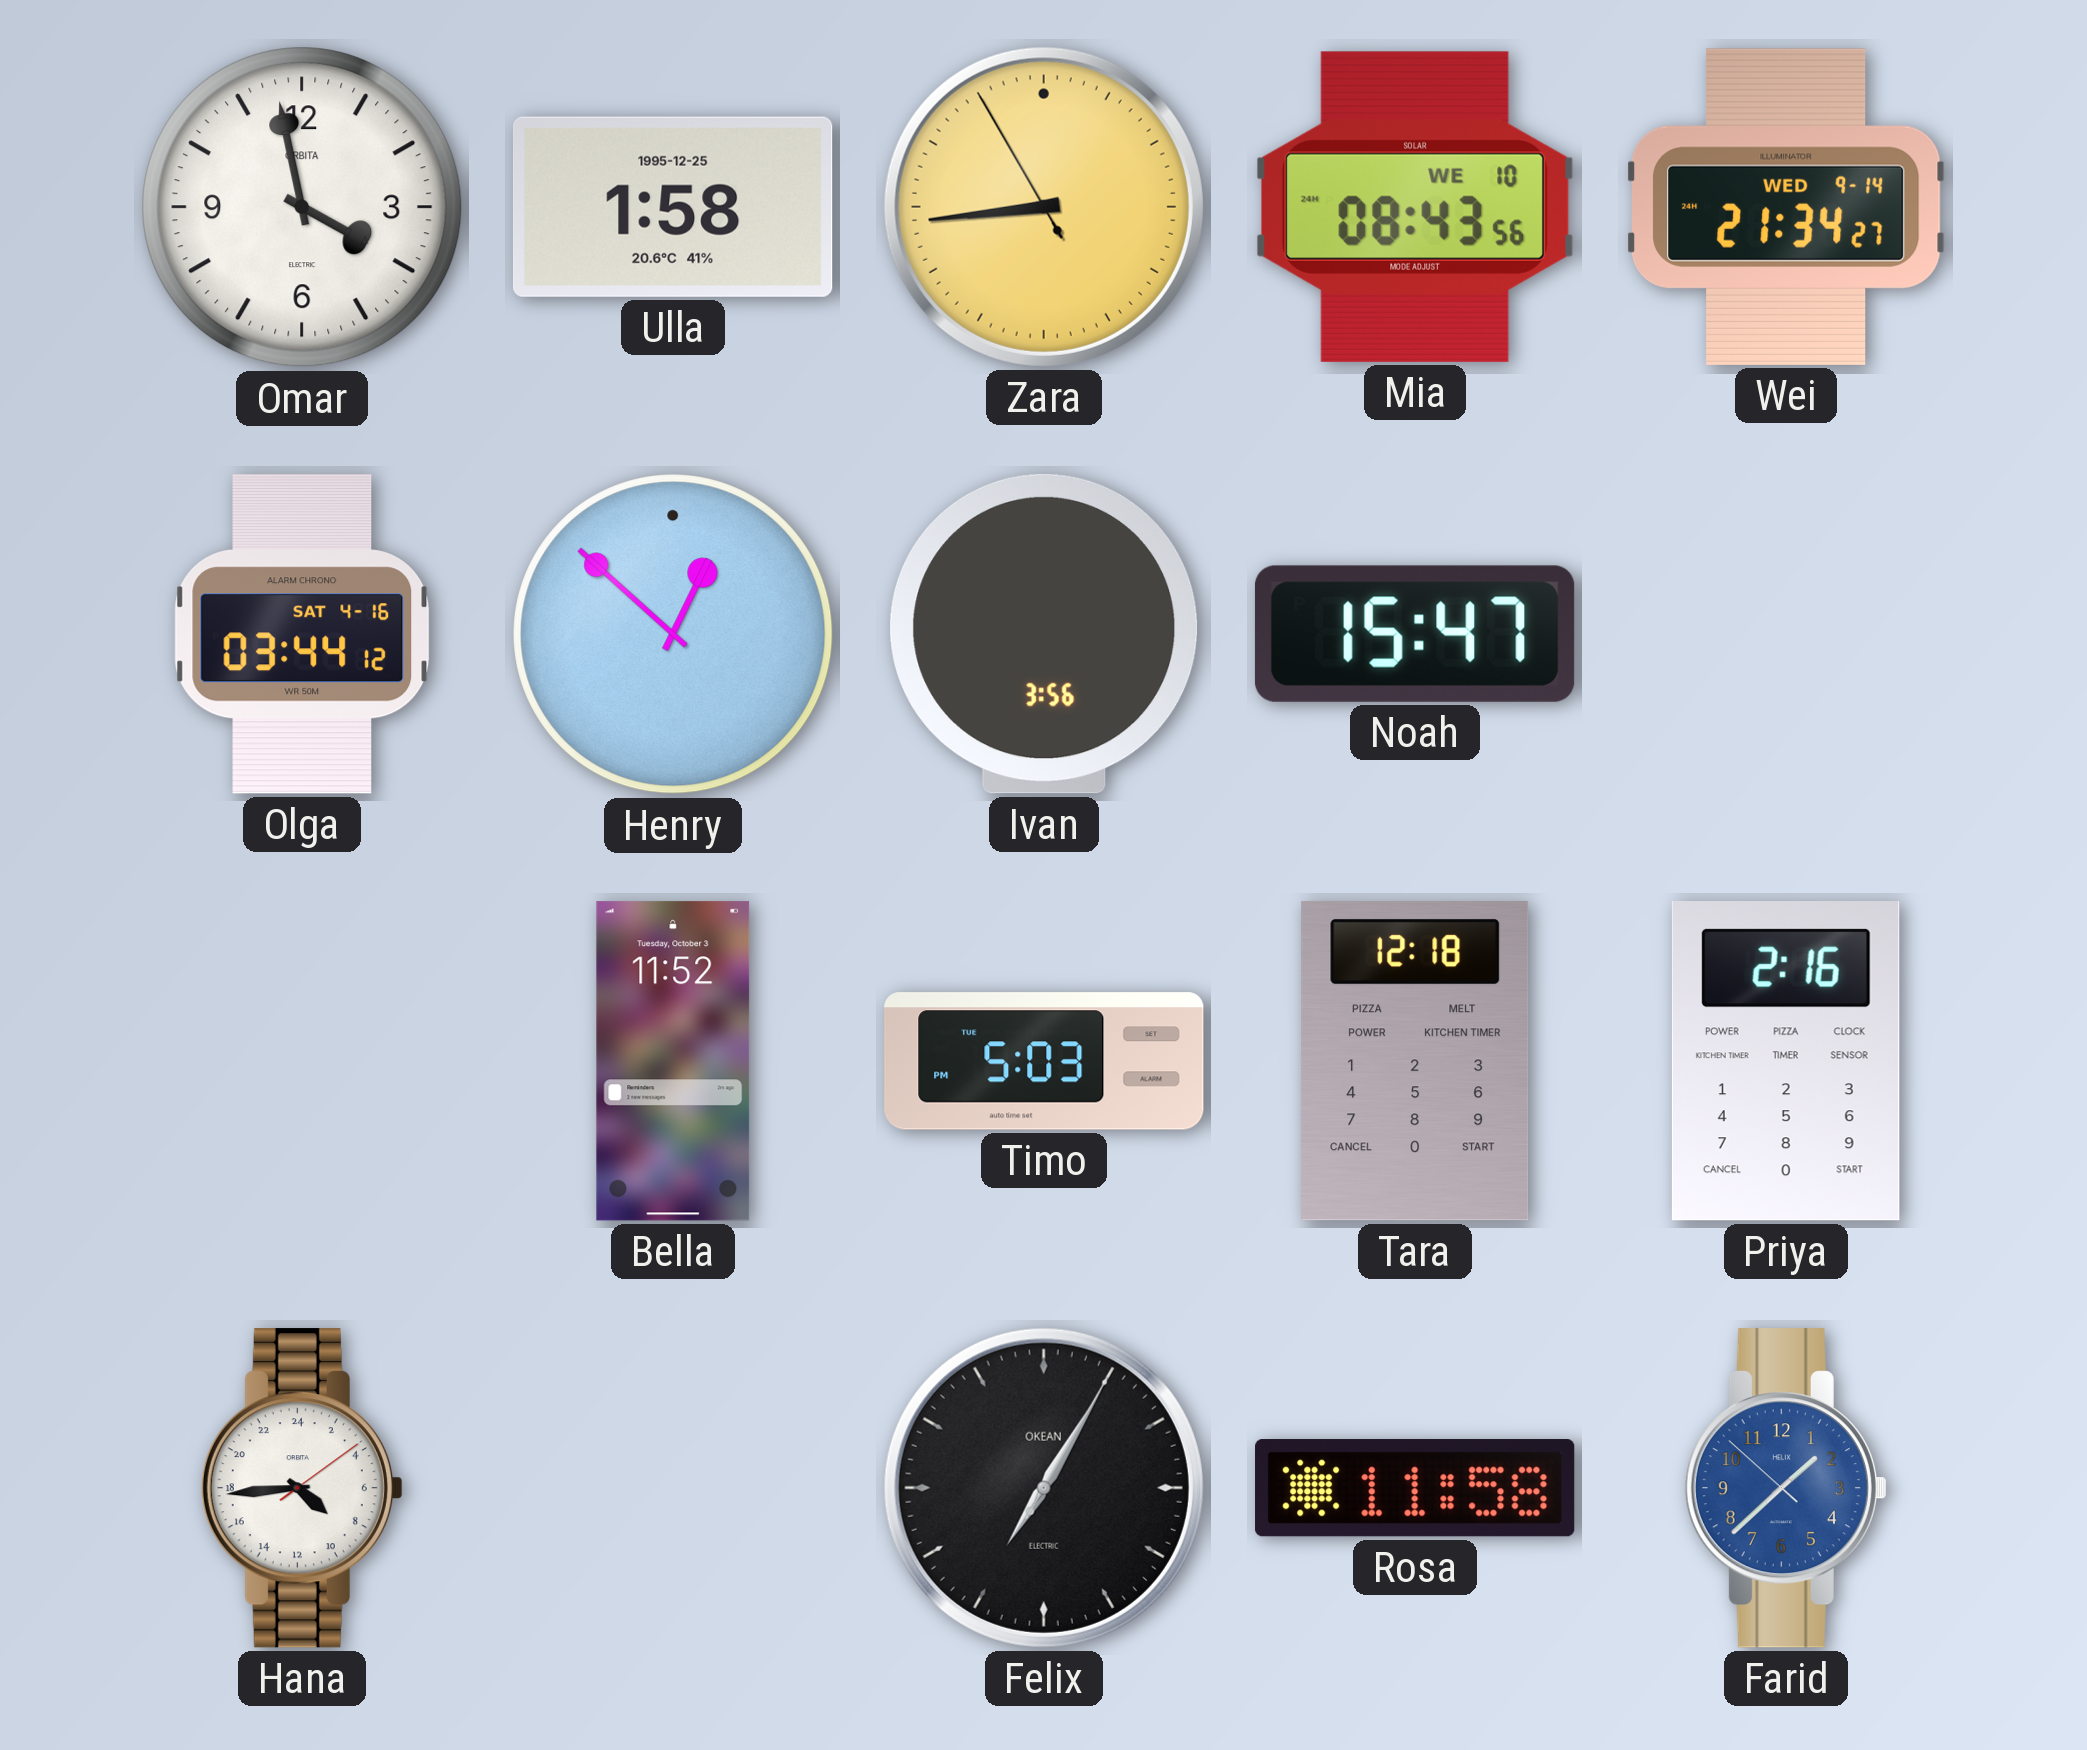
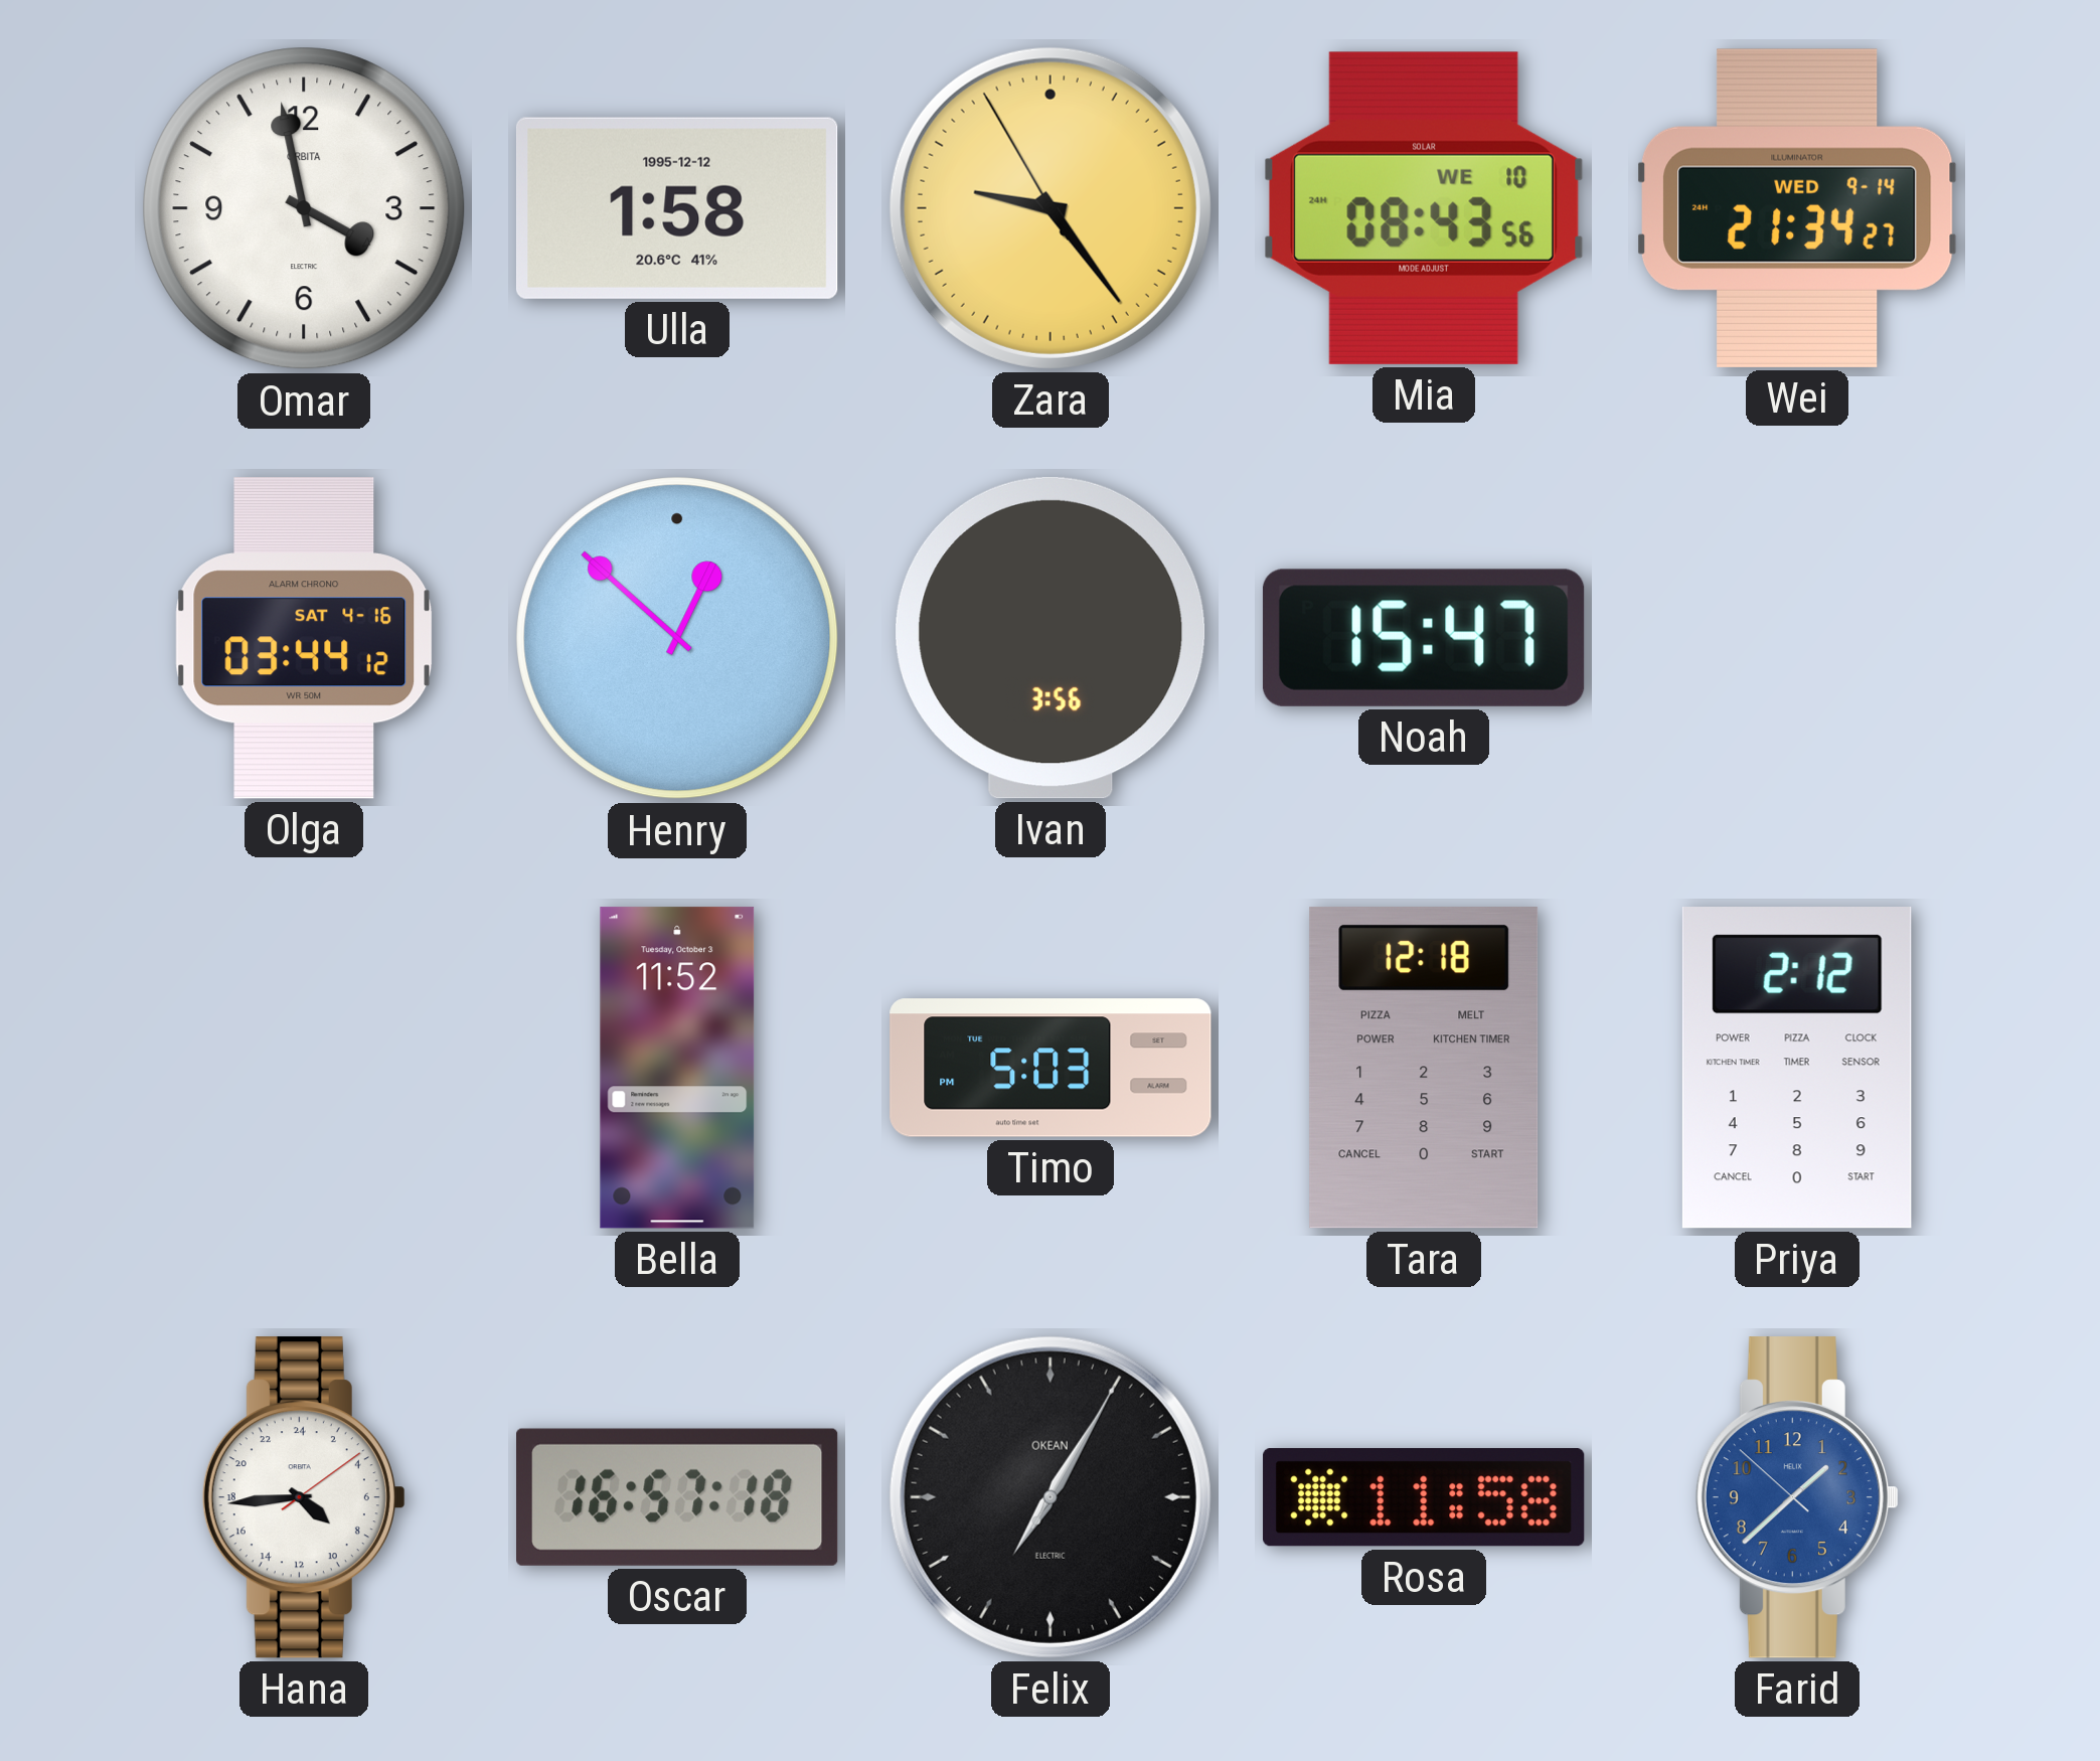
Ulla date: 1995-12-25 -> 1995-12-12
Zara: 8:43 -> 9:23
Priya: 2:16 -> 2:12
Oscar: none -> 16:57
